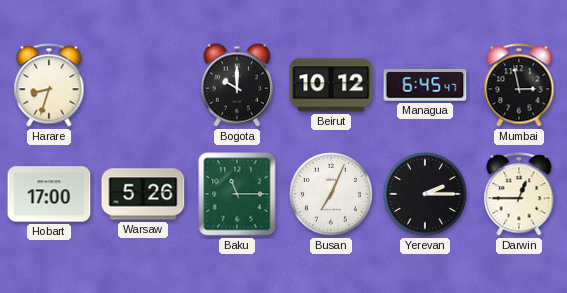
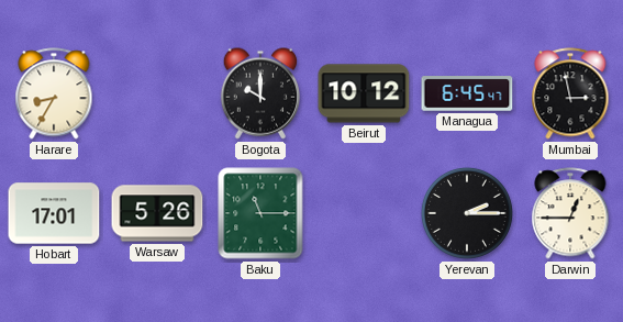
Harare: 8:33 -> 8:35
Hobart: 17:00 -> 17:01
Busan: 7:04 -> none
